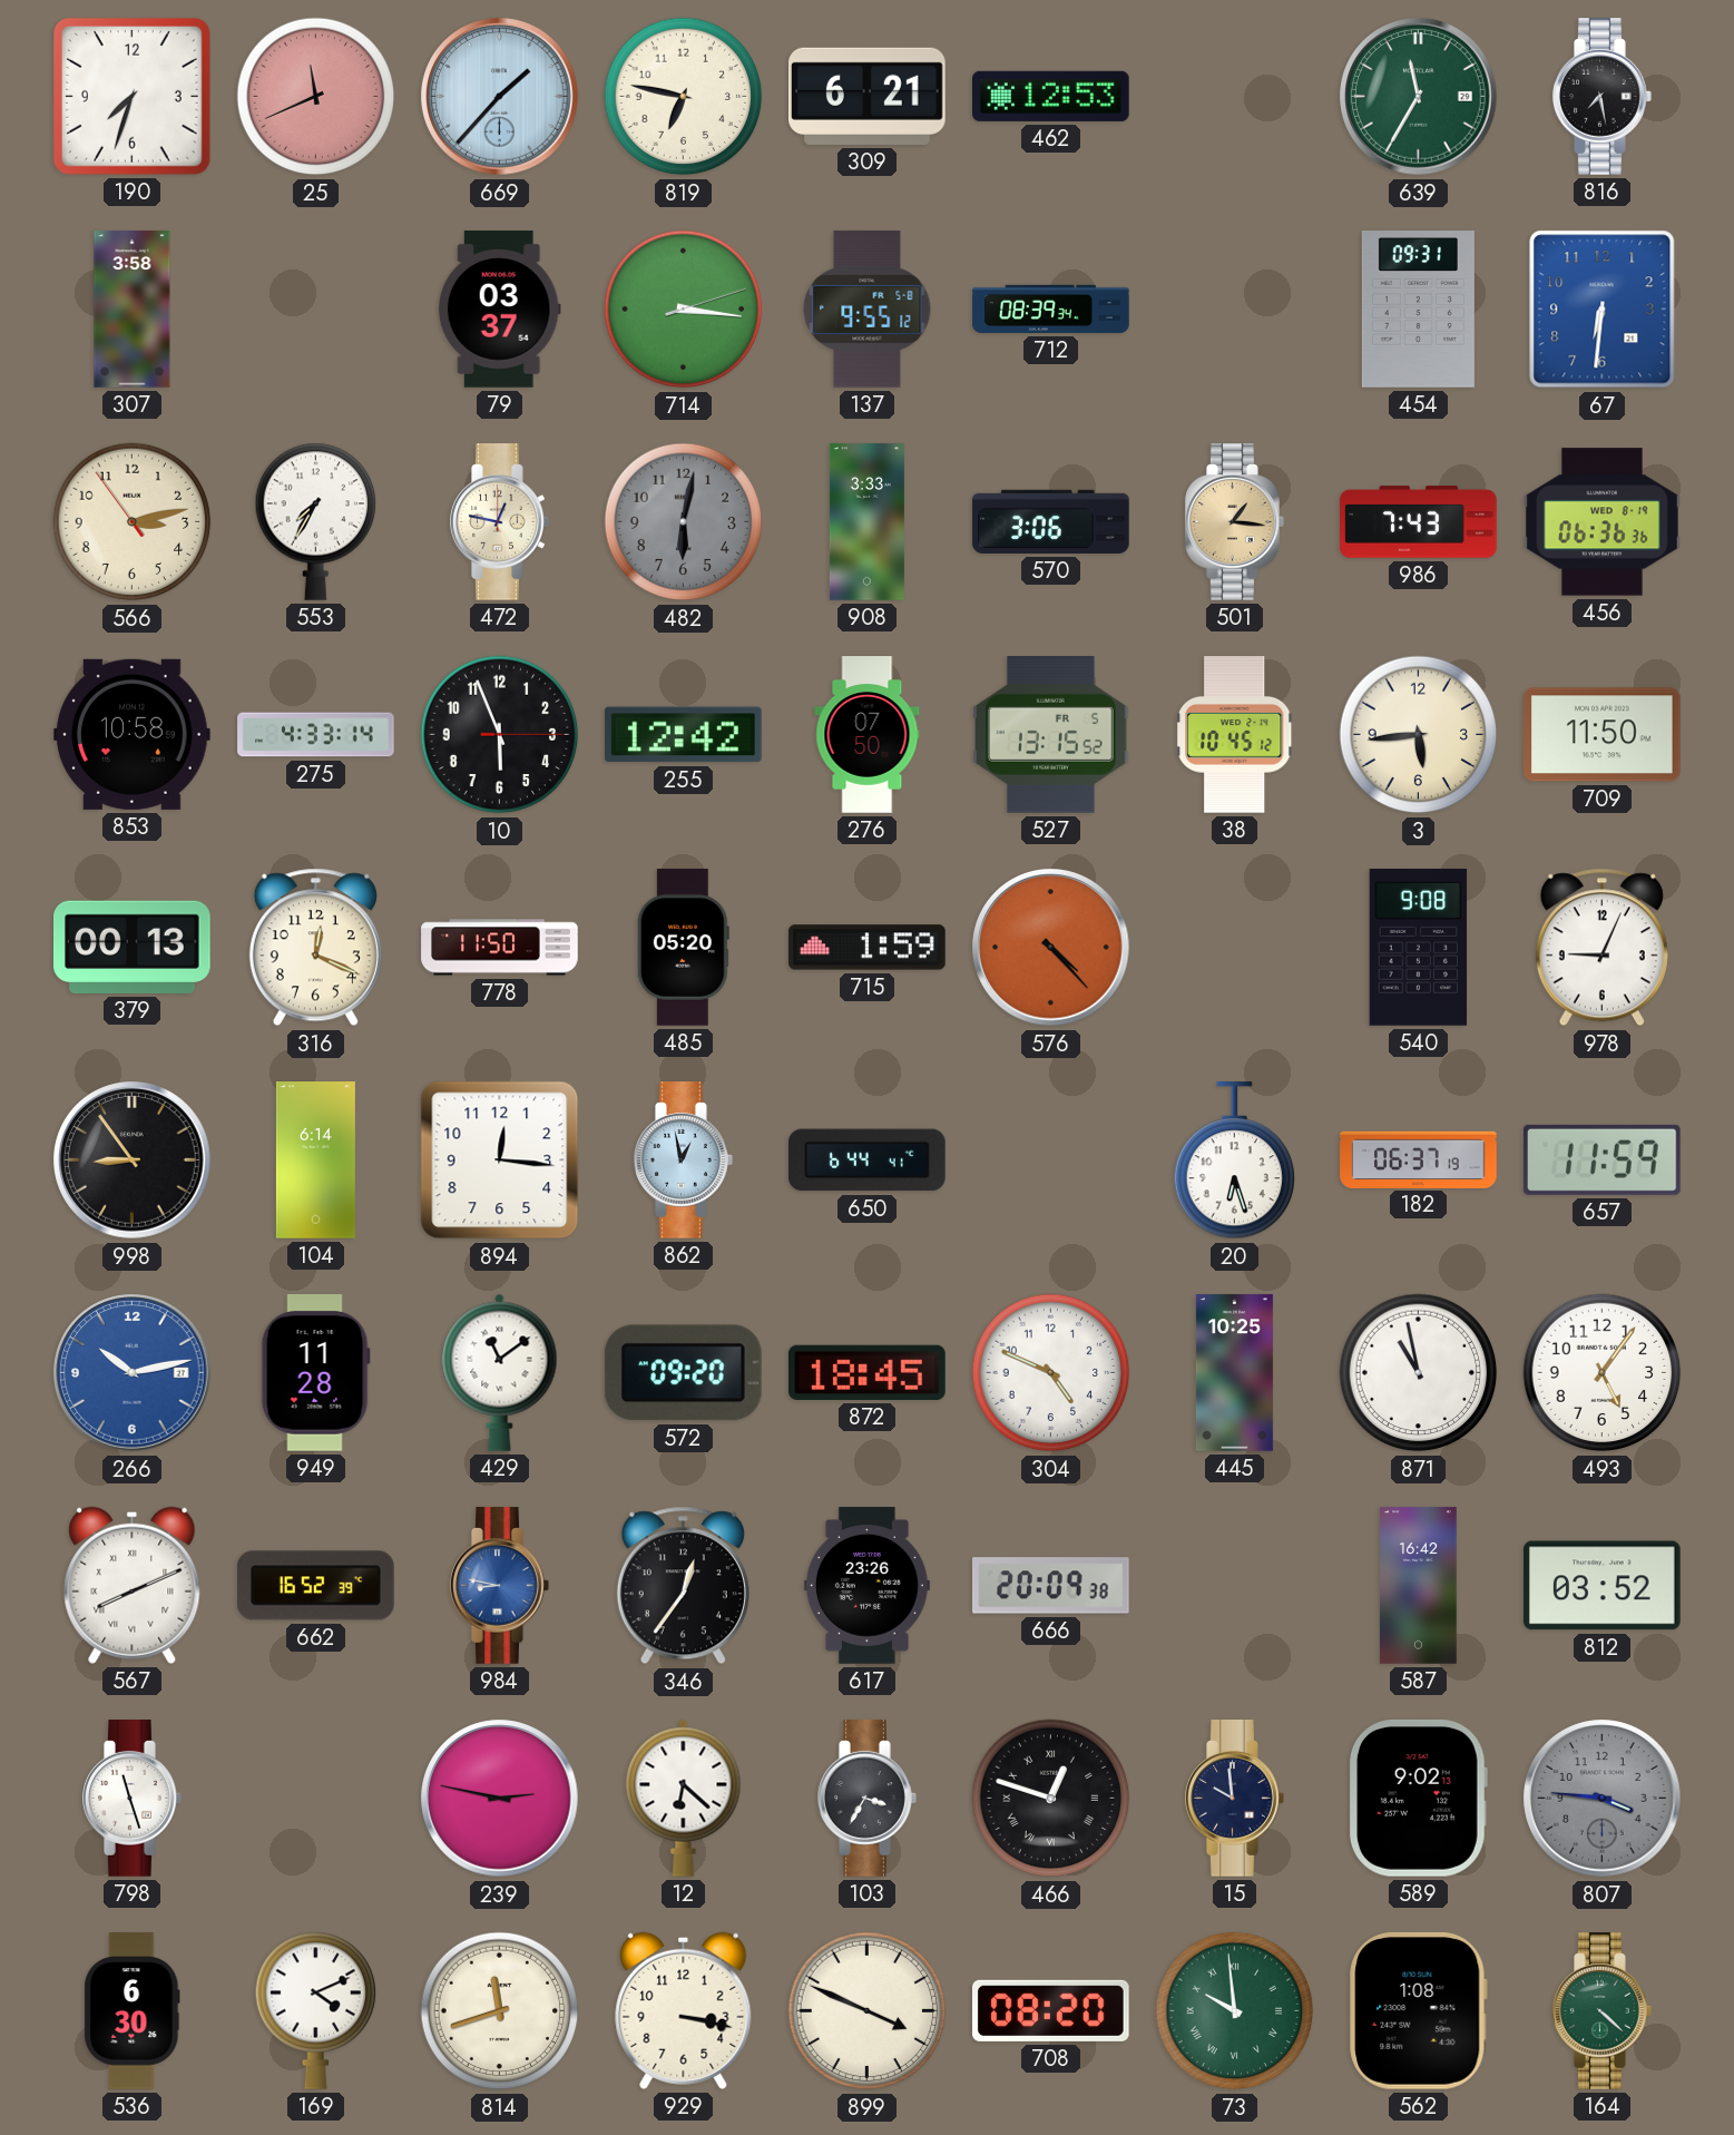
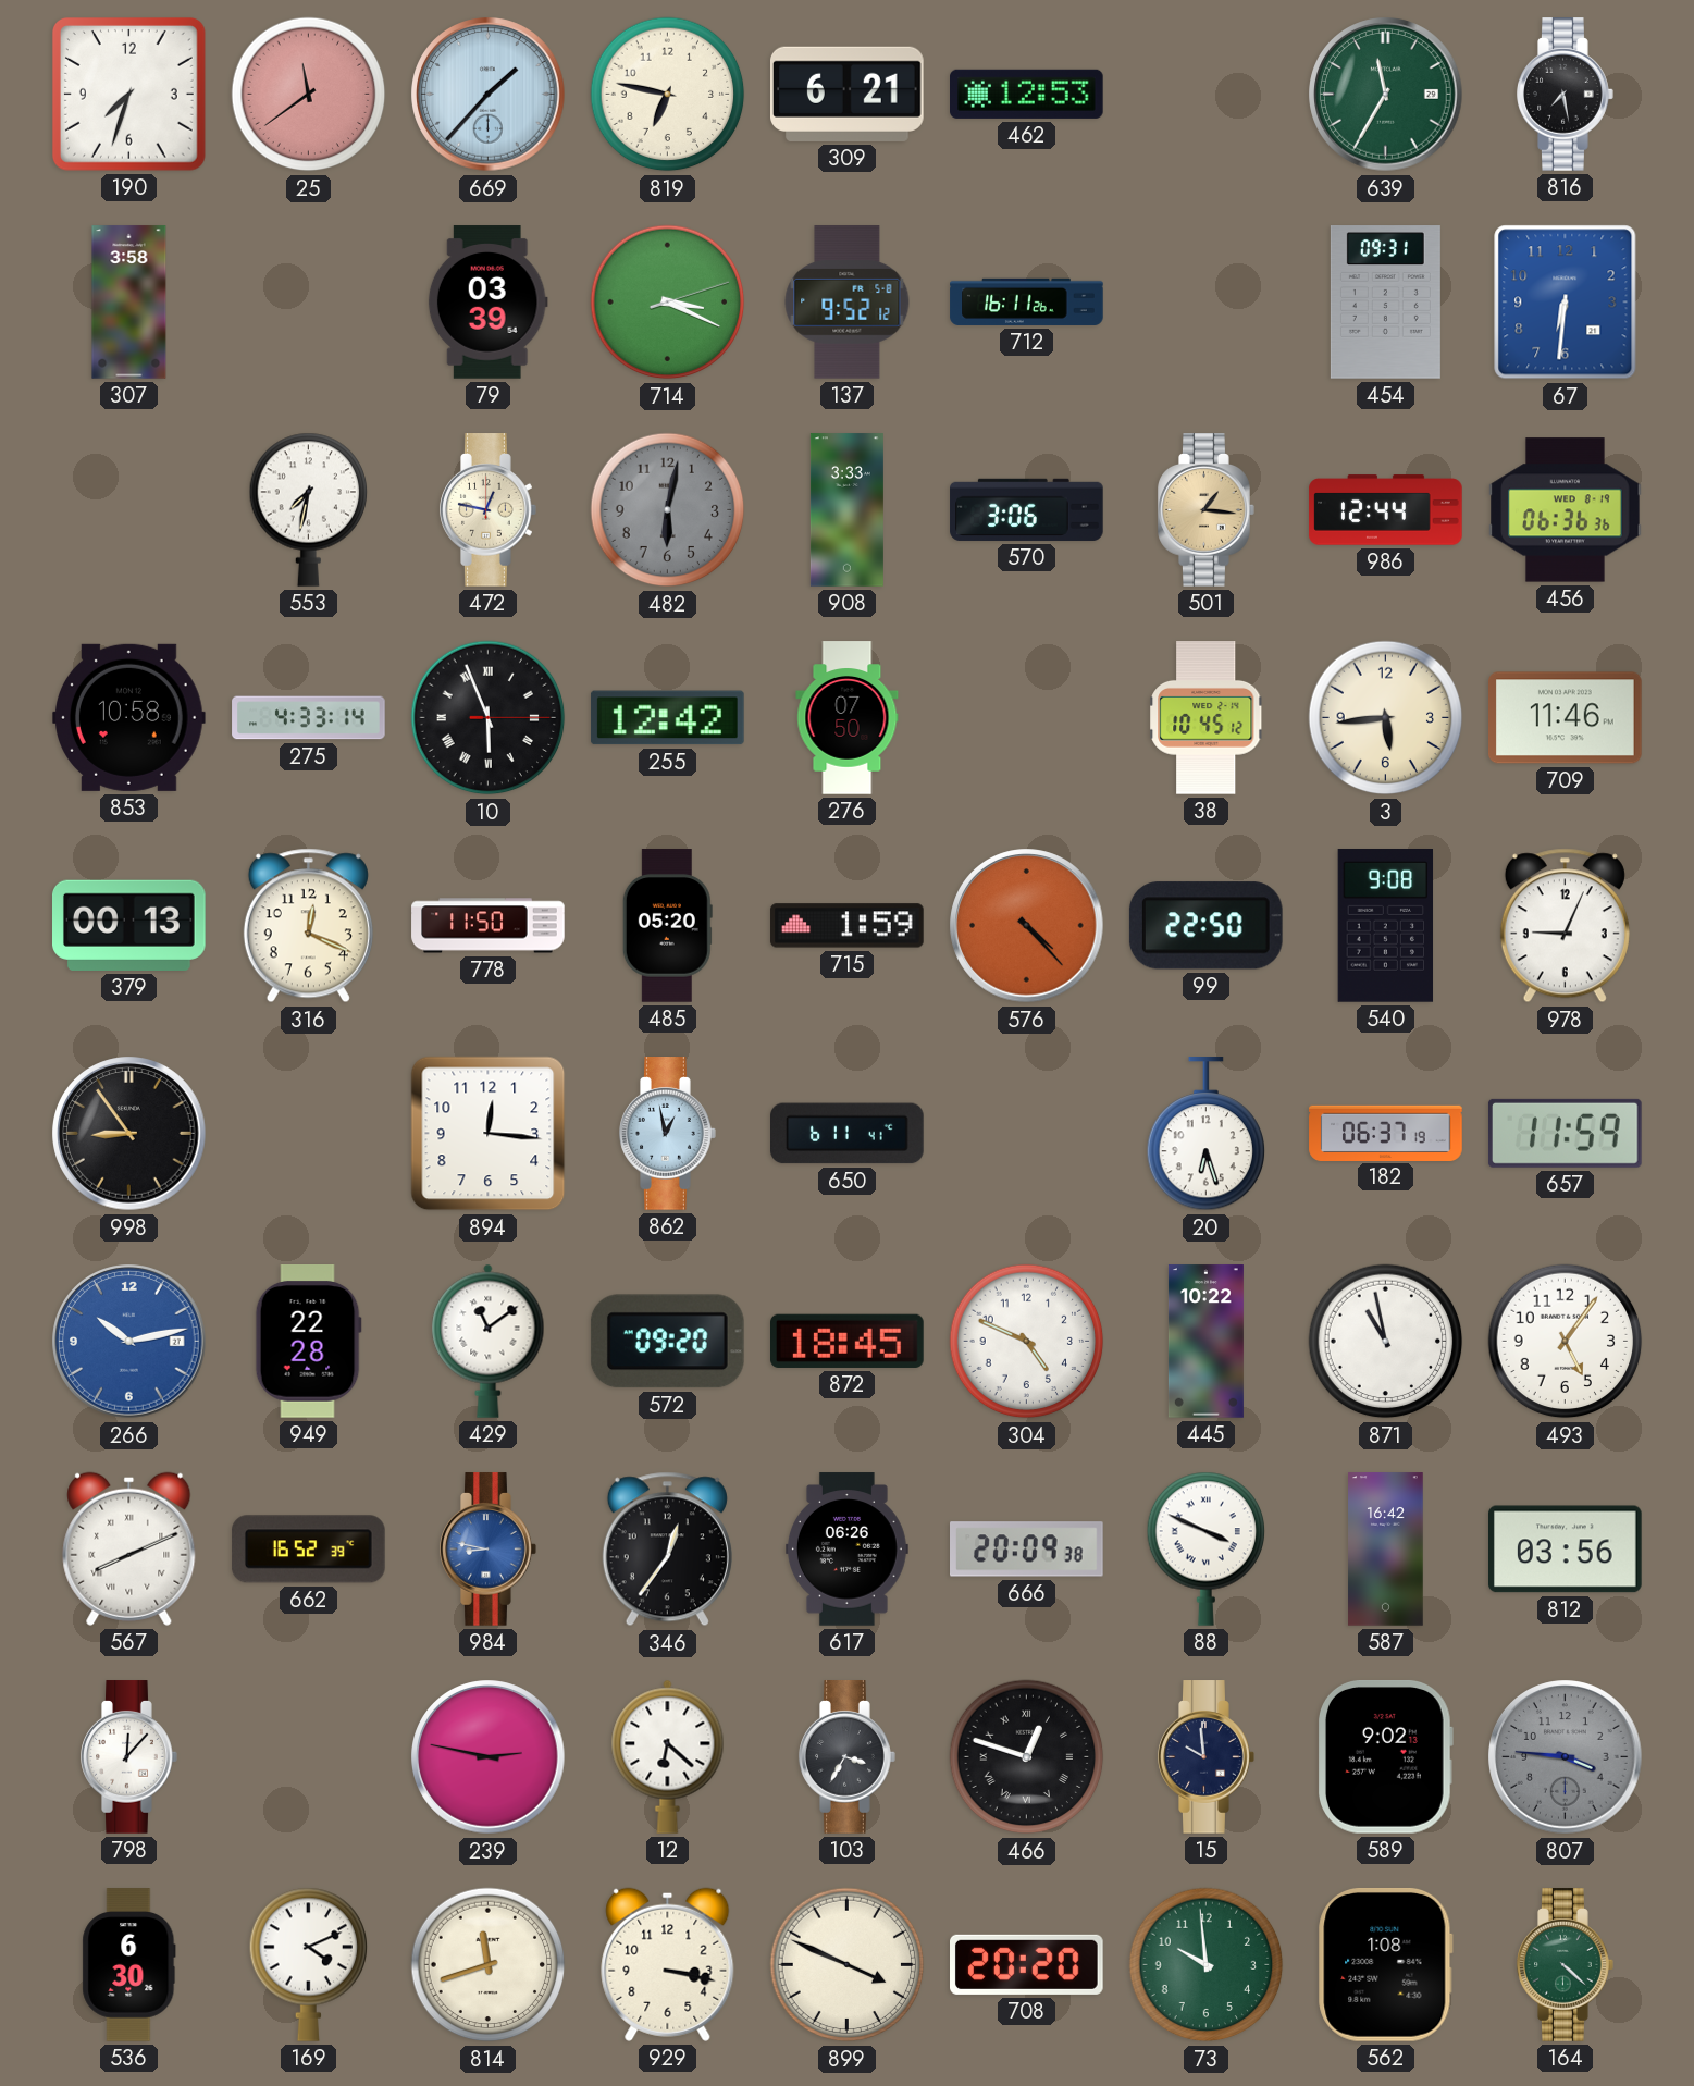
25: 11:41 -> 11:39
79: 03:37 -> 03:39
714: 3:16 -> 3:19
137: 9:55 -> 9:52
712: 08:39 -> 16:11
566: 3:12 -> none
553: 7:35 -> 7:32
986: 7:43 -> 12:44
10 numerals: Arabic -> Roman
527: 13:15 -> none
709: 11:50 -> 11:46
99: none -> 22:50
104: 6:14 -> none
650: 6:44 -> 6:11
949: 11:28 -> 22:28
445: 10:25 -> 10:22
617: 23:26 -> 06:26
88: none -> 3:49
812: 03:52 -> 03:56
798: 11:27 -> 12:07
708: 08:20 -> 20:20
73 numerals: Roman -> Arabic
